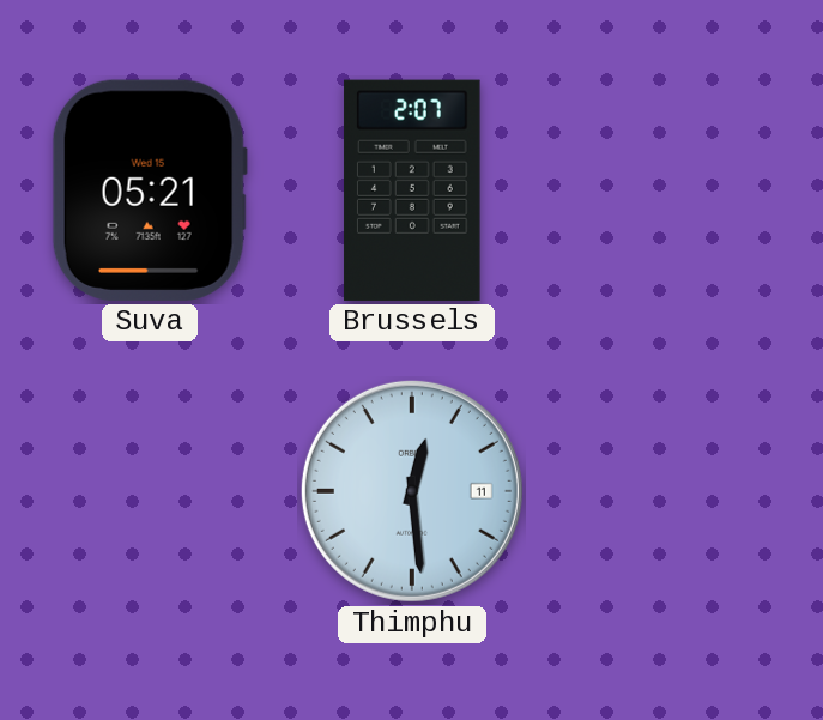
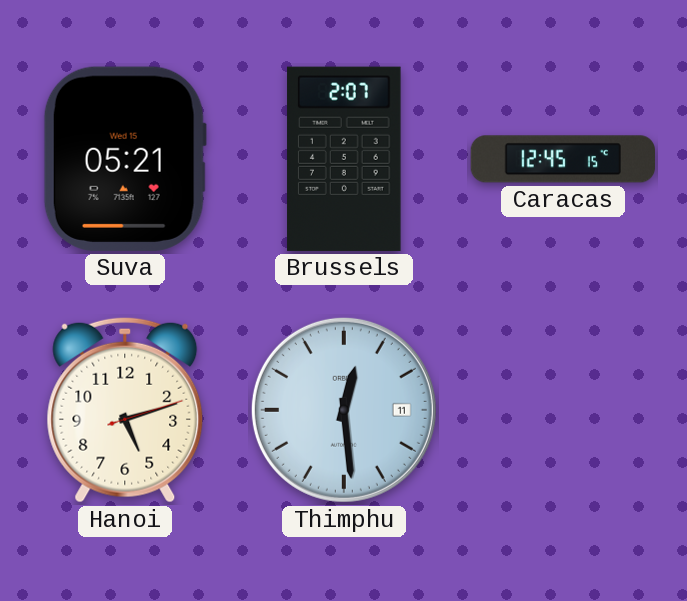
Caracas: none -> 12:45
Hanoi: none -> 5:12
